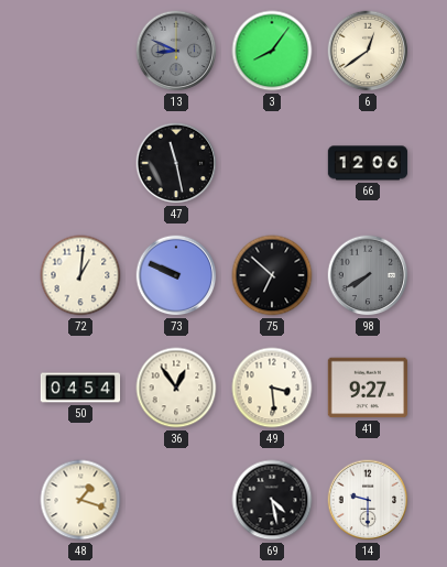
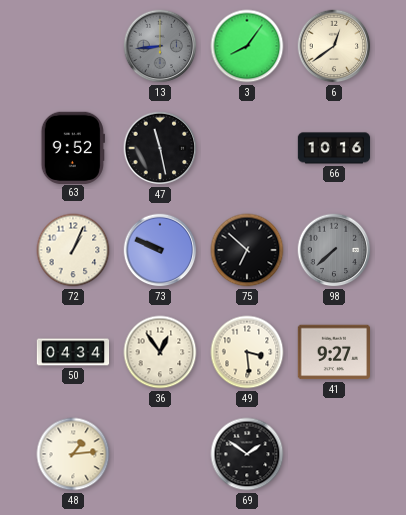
13: 8:49 -> 8:44
63: none -> 9:52
66: 12:06 -> 10:16
72: 1:01 -> 1:04
98: 7:40 -> 7:38
50: 04:54 -> 04:34
48: 1:18 -> 1:14
69: 4:28 -> 1:51
14: 9:30 -> none
